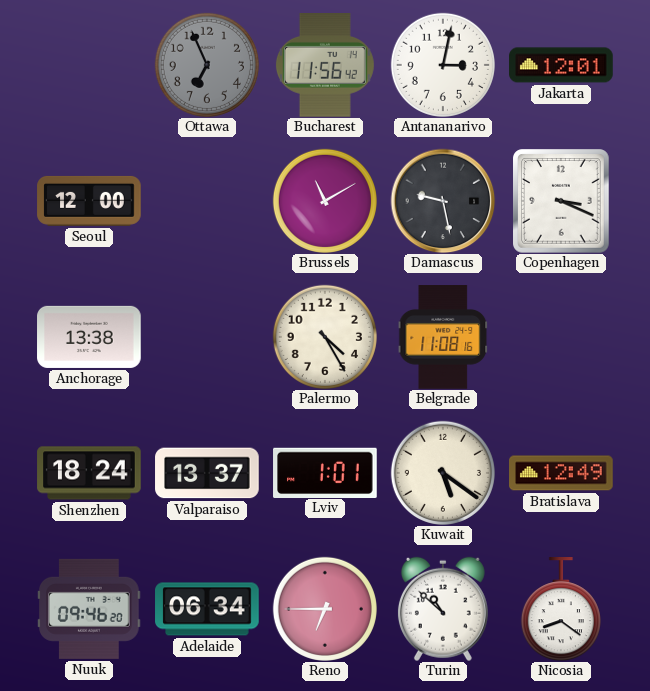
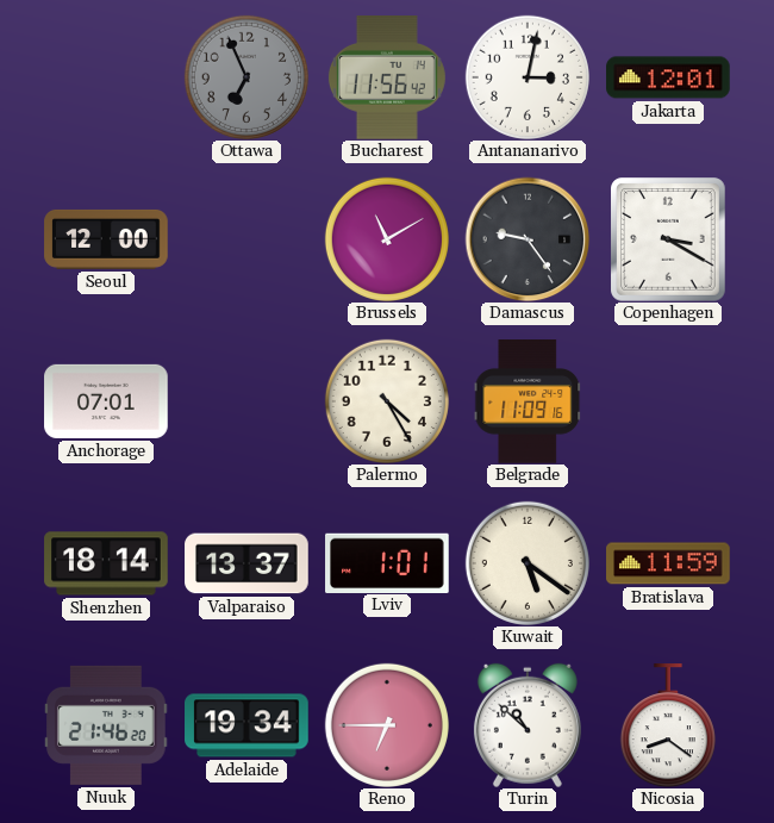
Damascus: 9:28 -> 9:24
Copenhagen: 3:19 -> 3:20
Anchorage: 13:38 -> 07:01
Belgrade: 11:08 -> 11:09
Shenzhen: 18:24 -> 18:14
Bratislava: 12:49 -> 11:59
Nuuk: 09:46 -> 21:46
Adelaide: 06:34 -> 19:34
